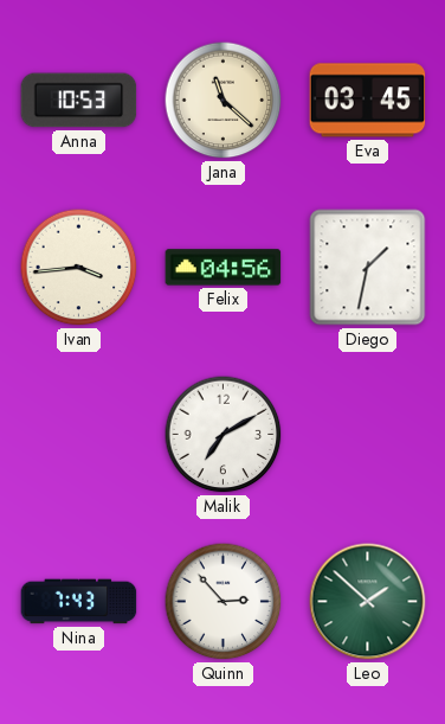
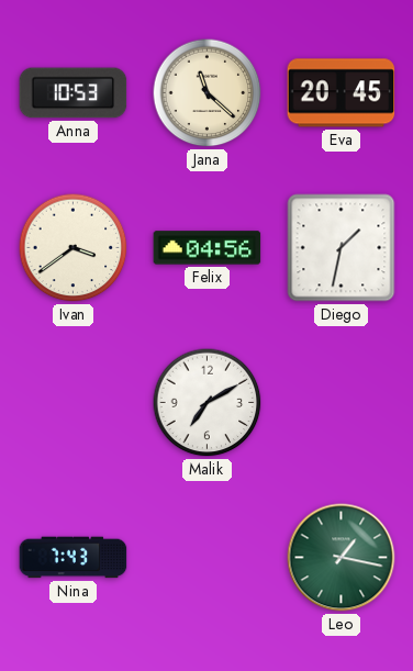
Eva: 03:45 -> 20:45
Ivan: 3:44 -> 3:39
Quinn: 2:53 -> none
Leo: 1:52 -> 1:17
